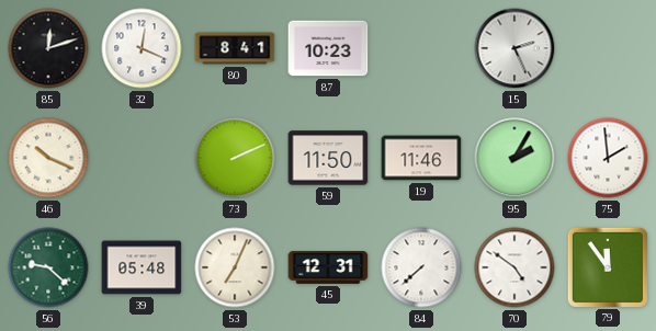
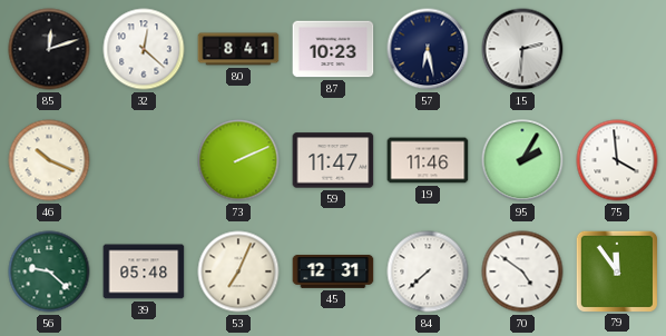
32: 12:19 -> 12:22
57: none -> 6:28
15: 2:26 -> 2:31
59: 11:50 -> 11:47
75: 1:59 -> 3:59
